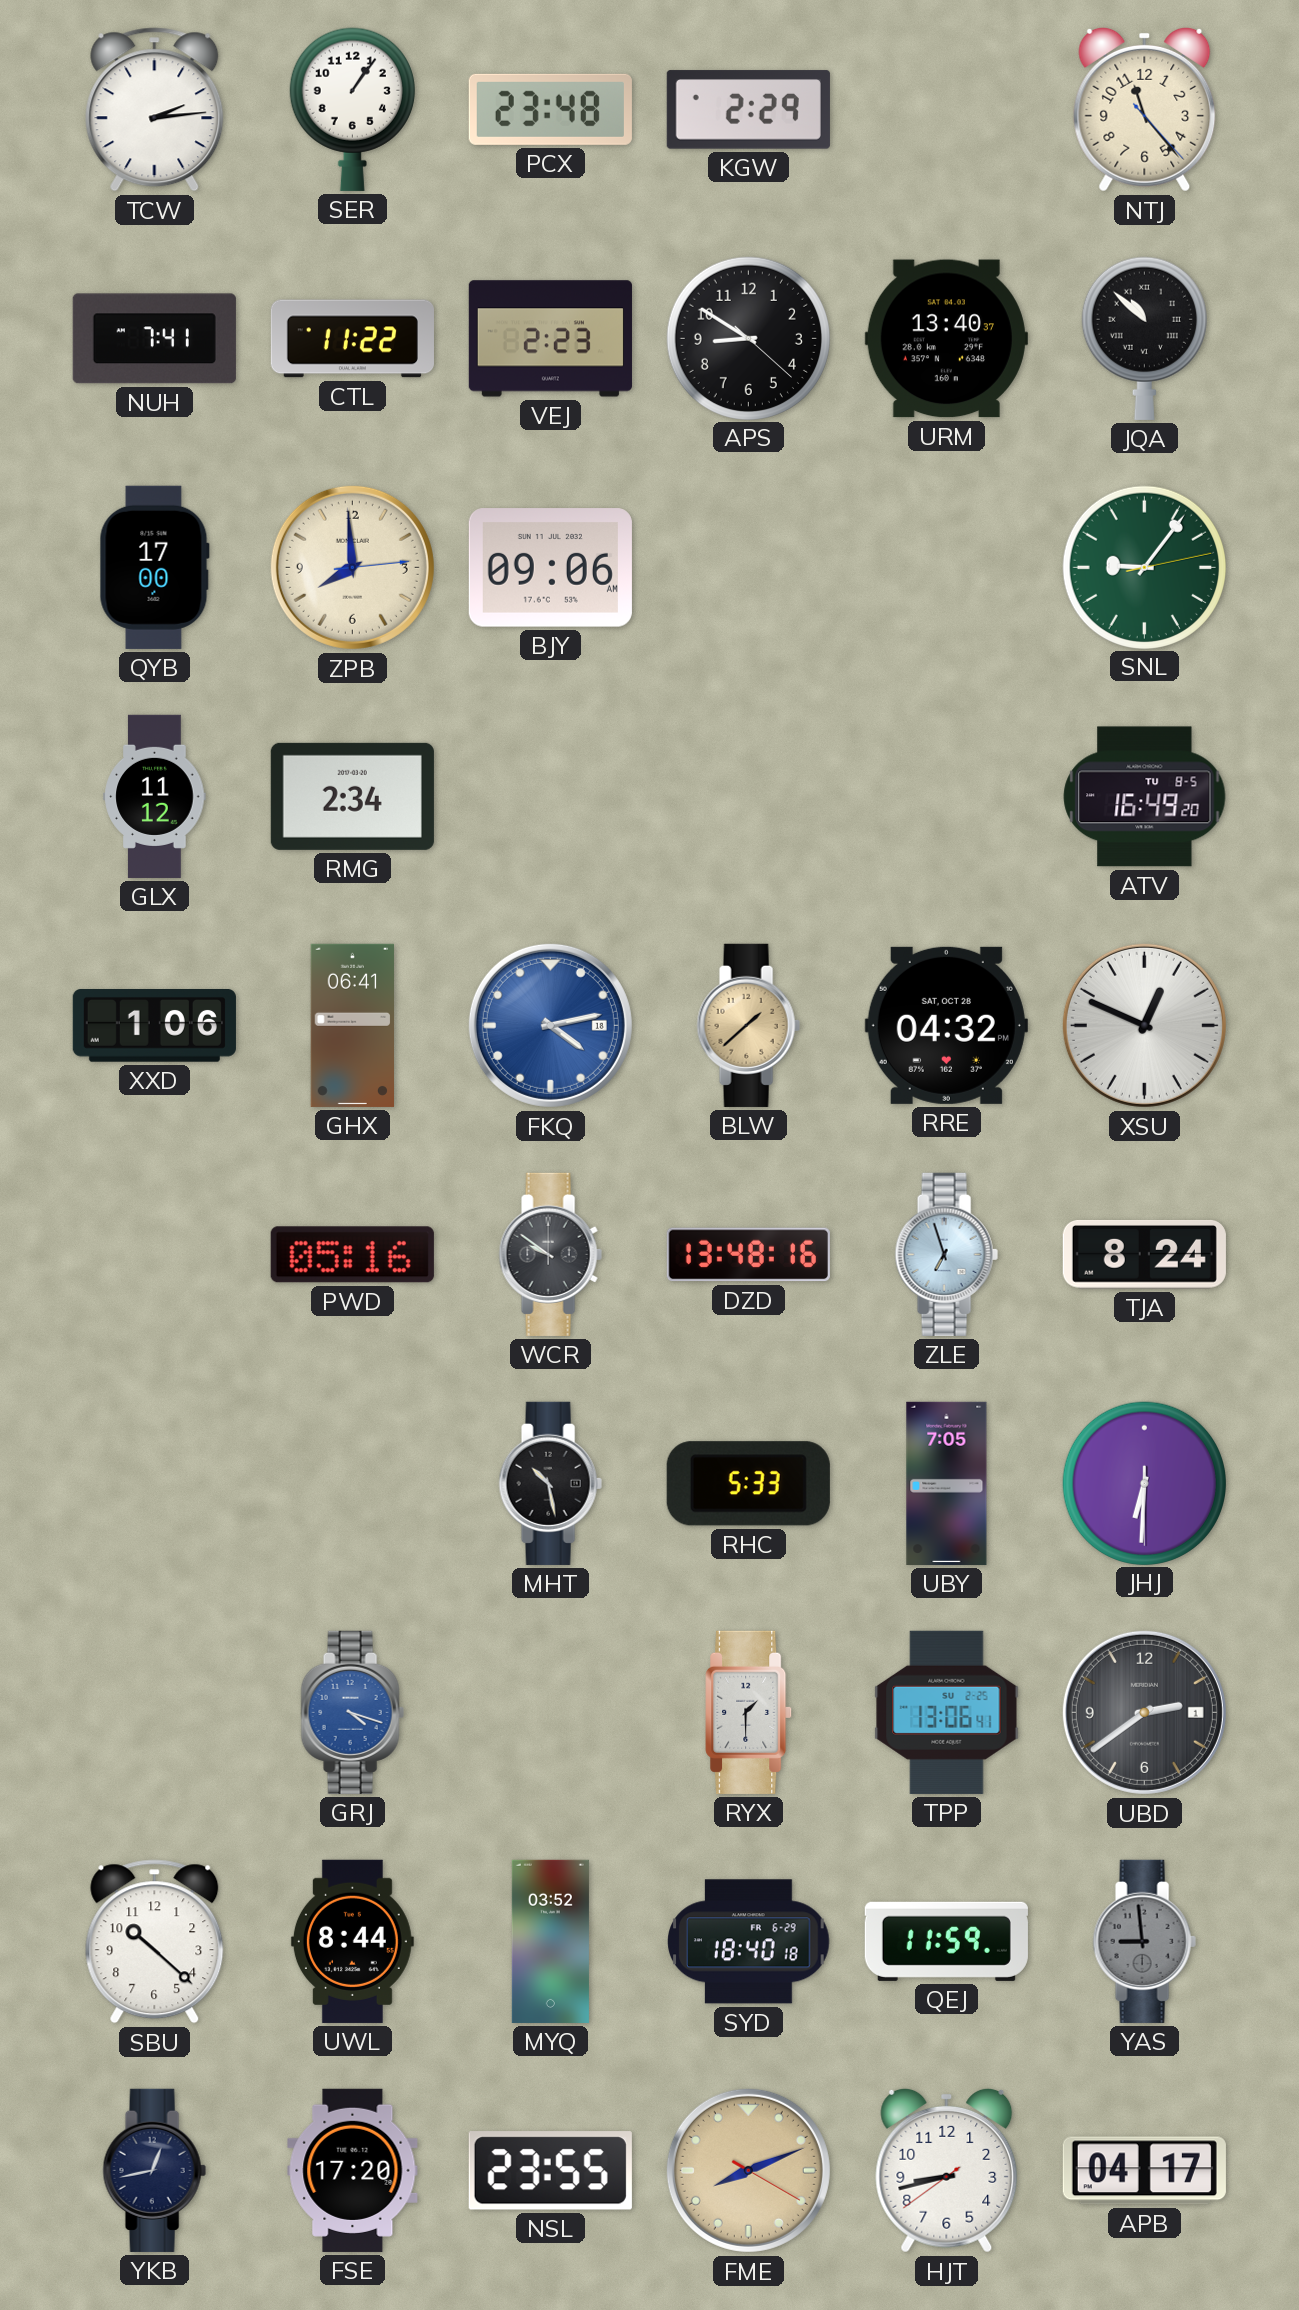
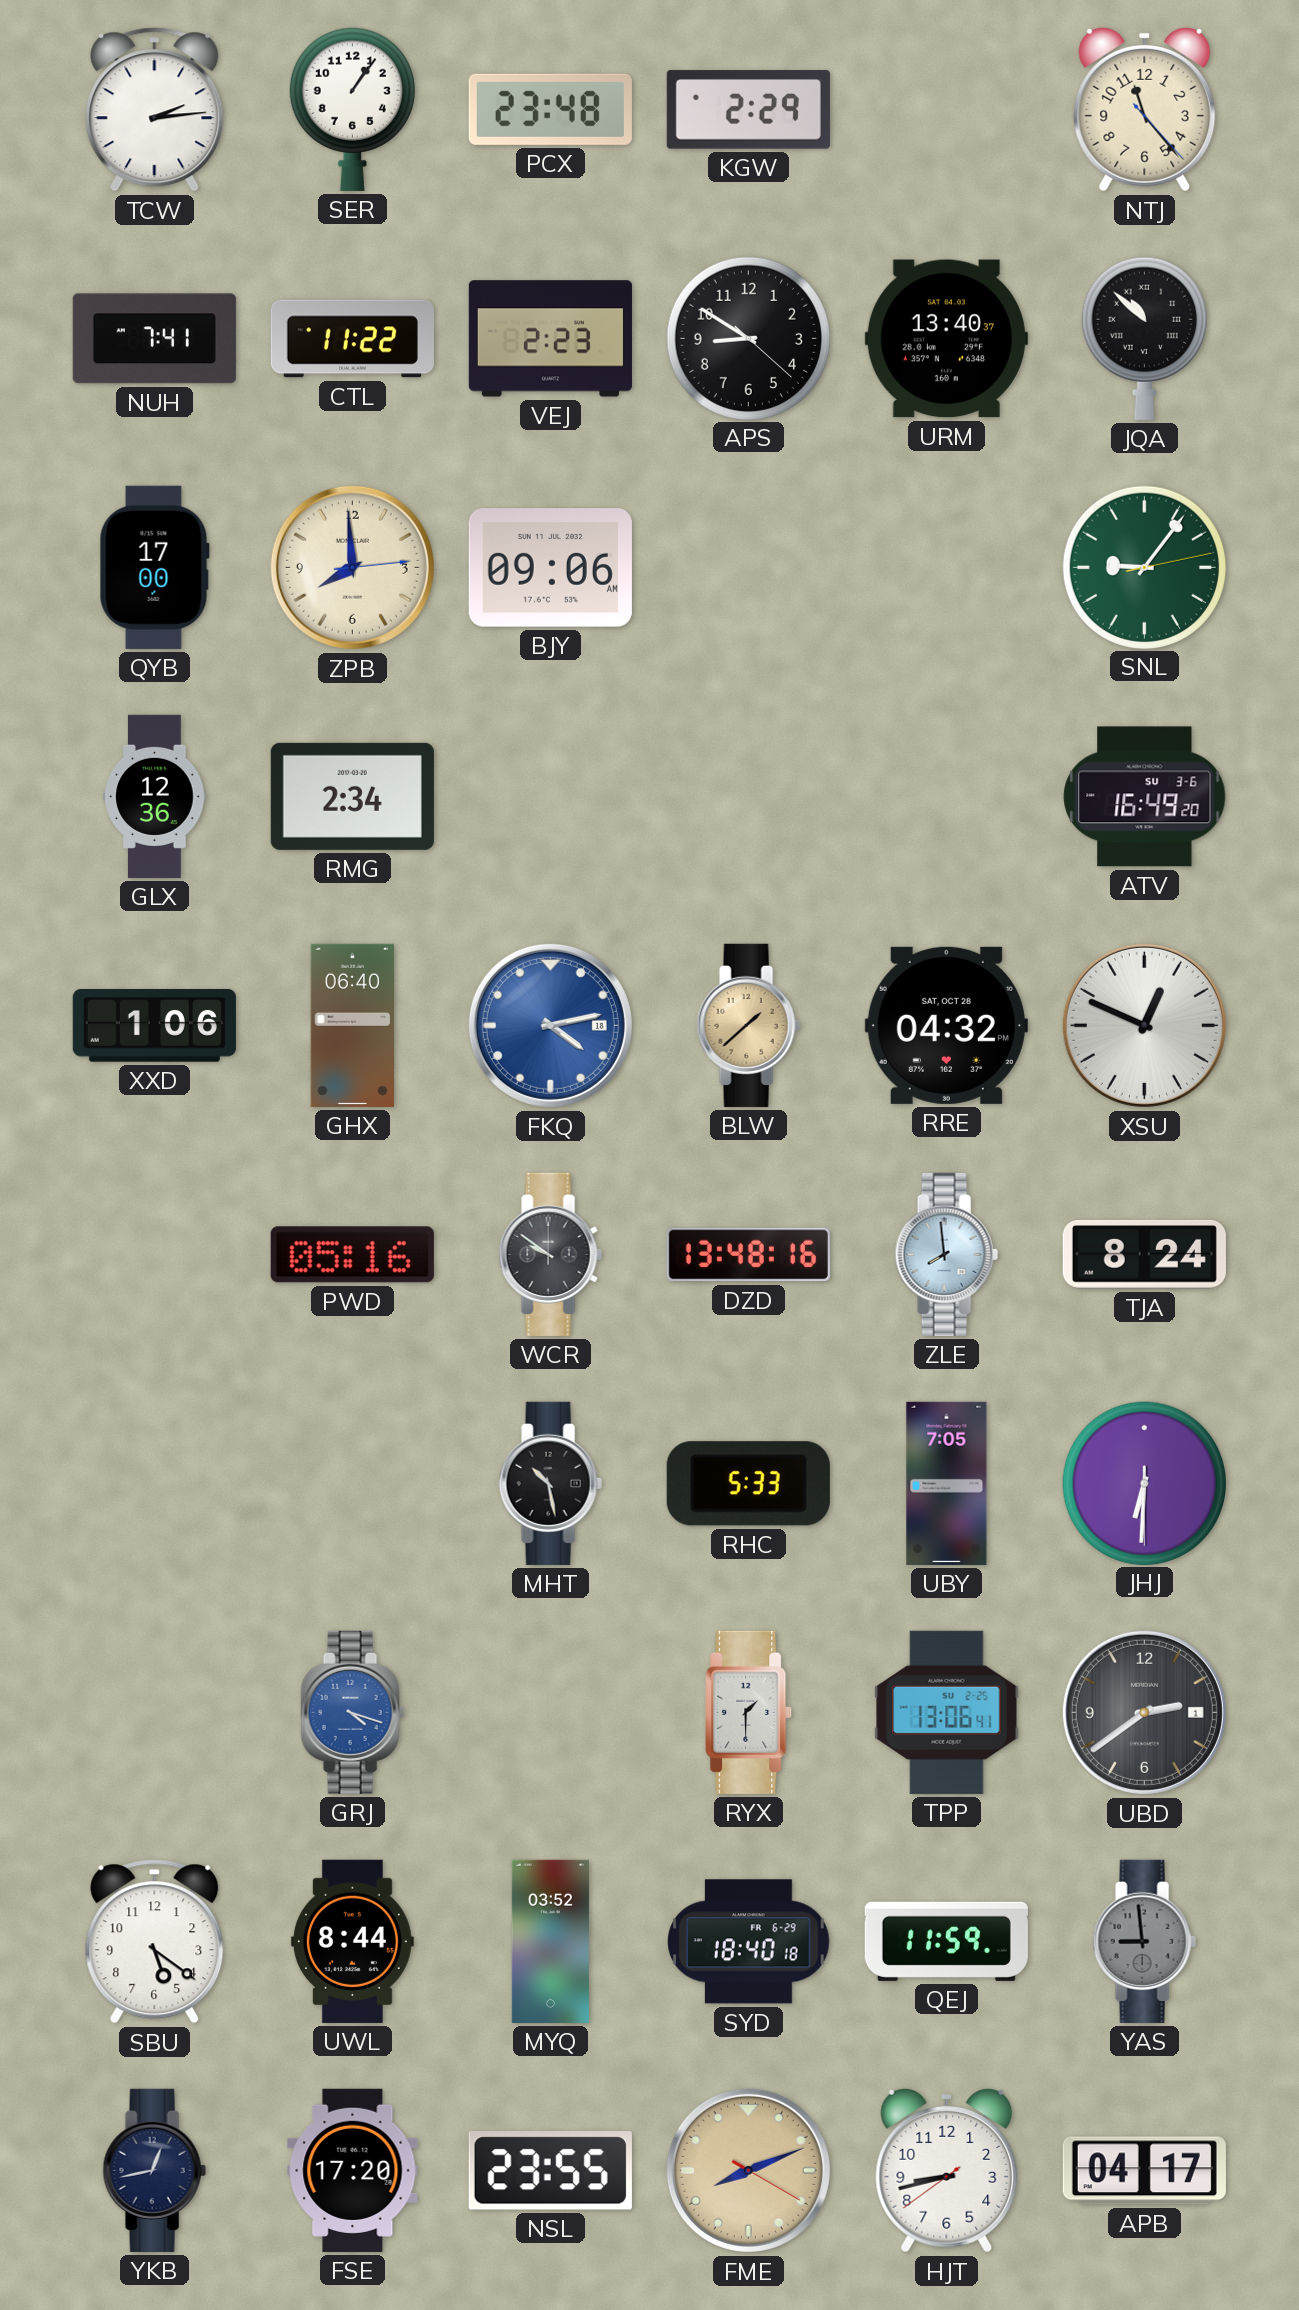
GLX: 11:12 -> 12:36
ATV date: TU 8-5 -> SU 3-6
GHX: 06:41 -> 06:40
ZLE: 6:57 -> 7:59
SBU: 10:22 -> 5:21
